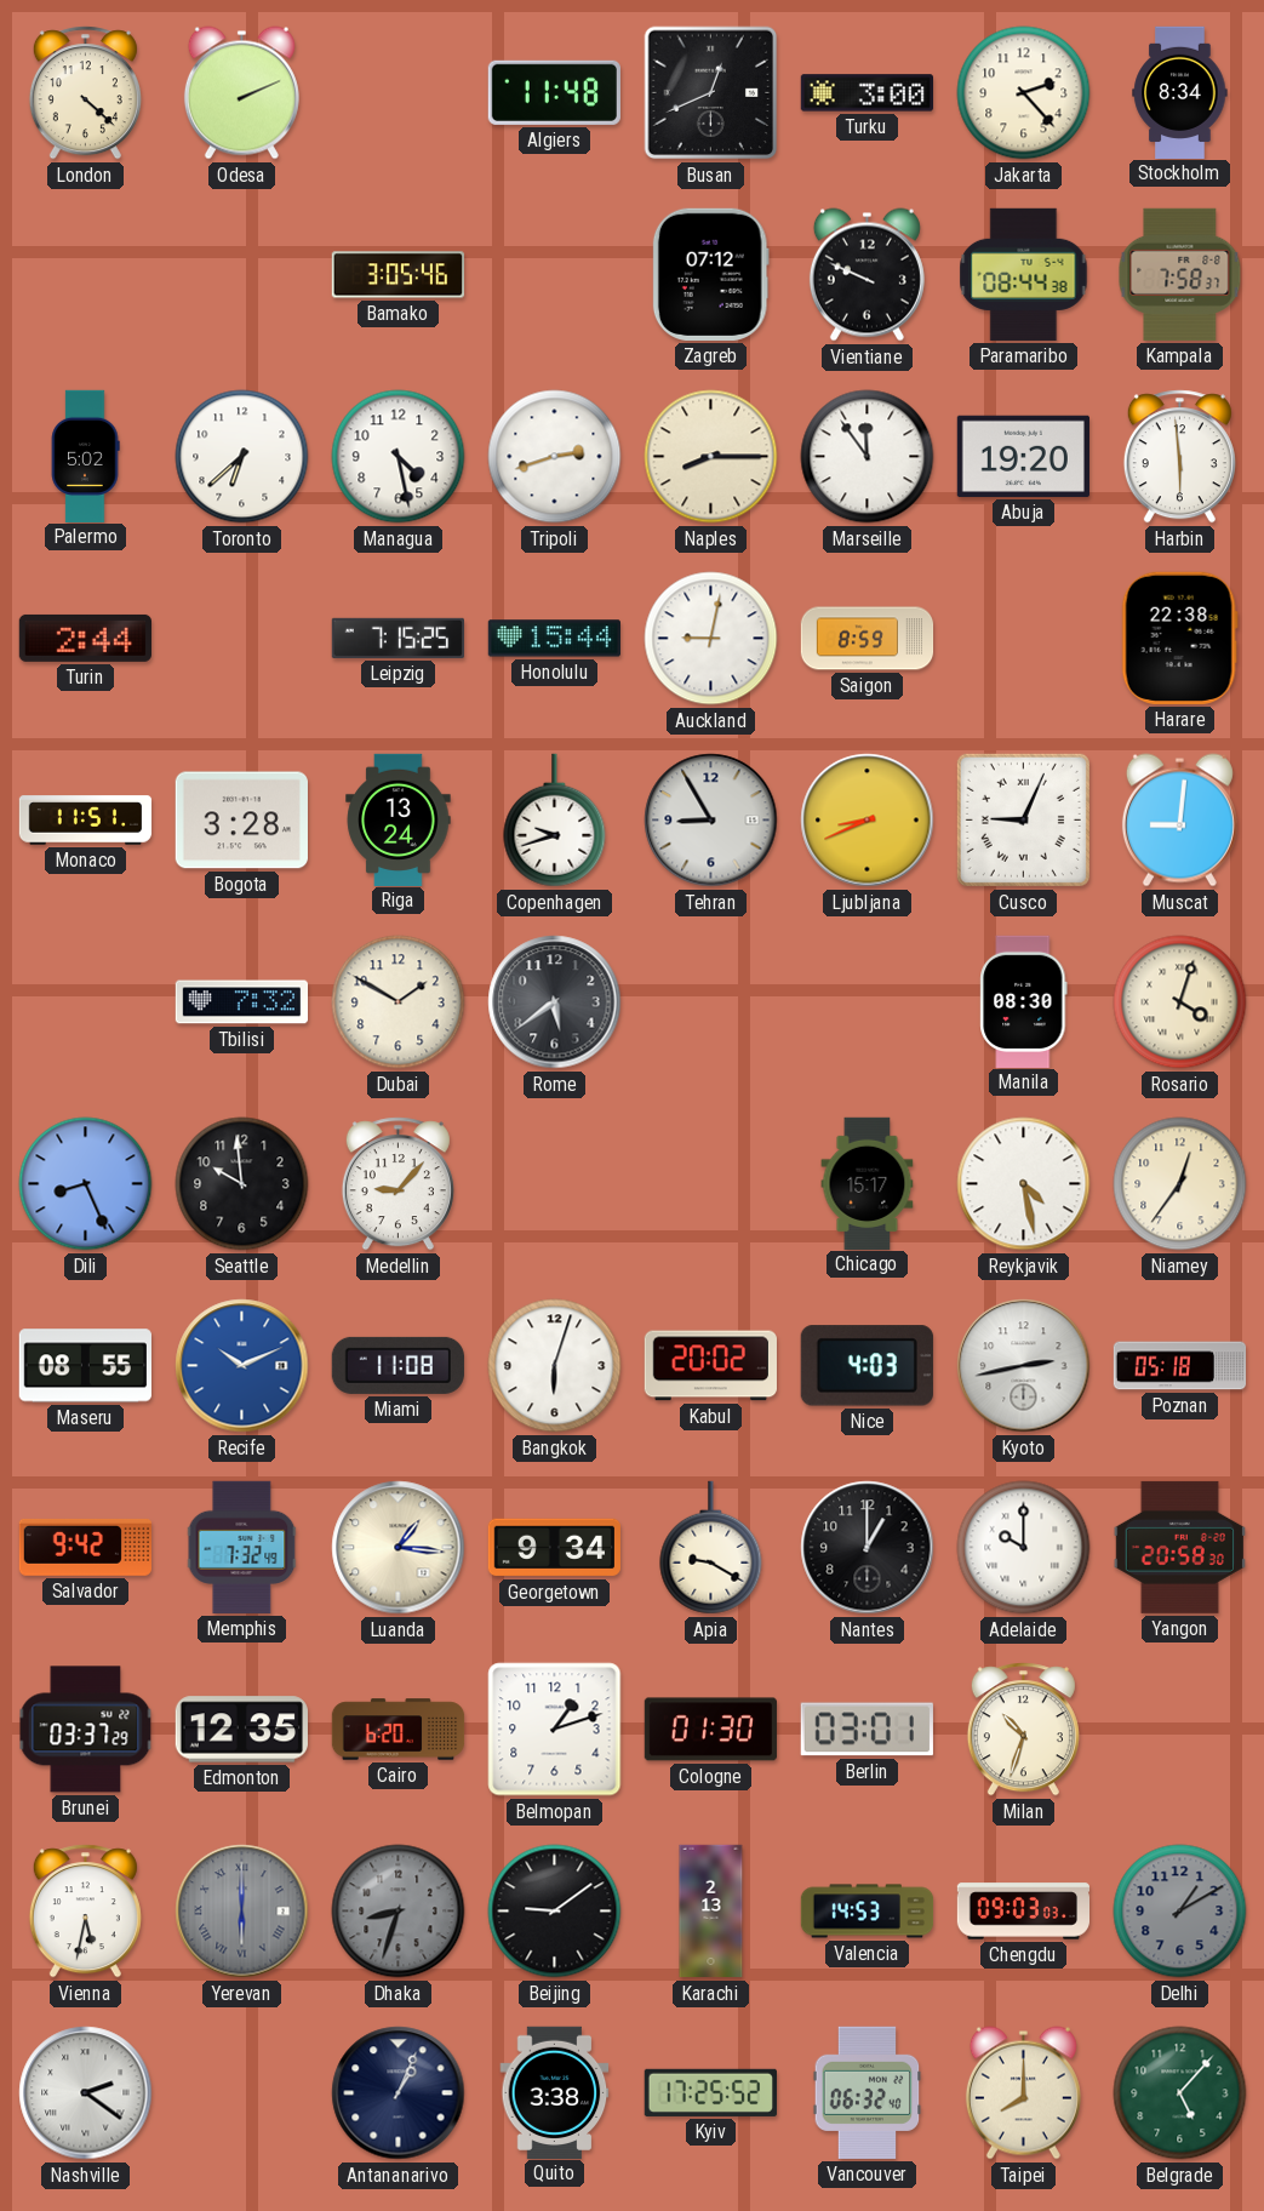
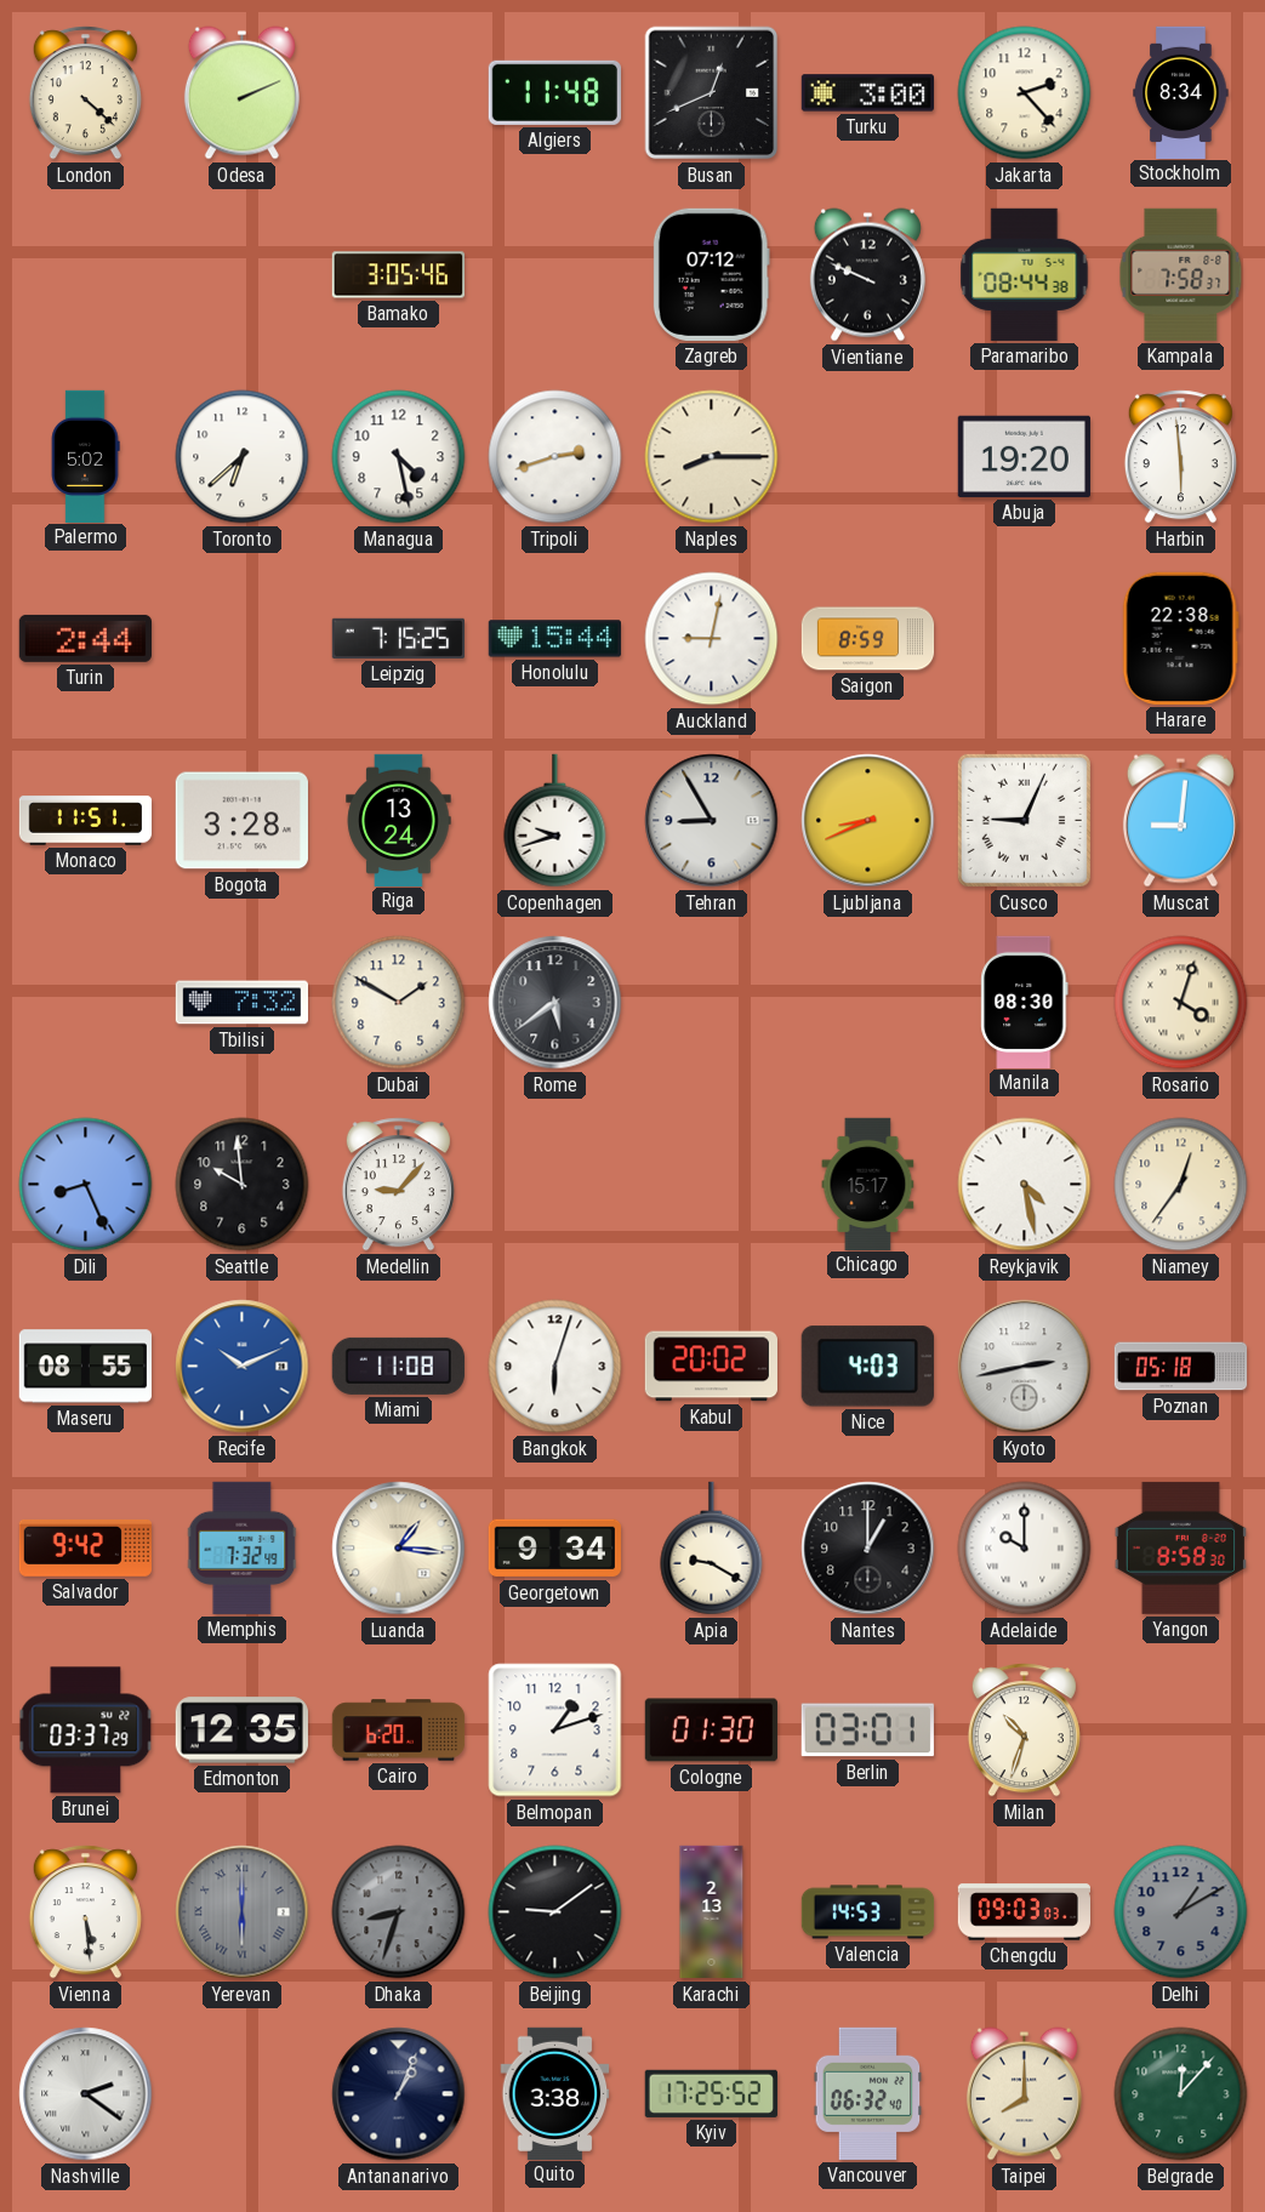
Marseille: 11:54 -> none
Yangon: 20:58 -> 8:58
Vienna: 5:32 -> 5:29
Belgrade: 5:07 -> 12:07
